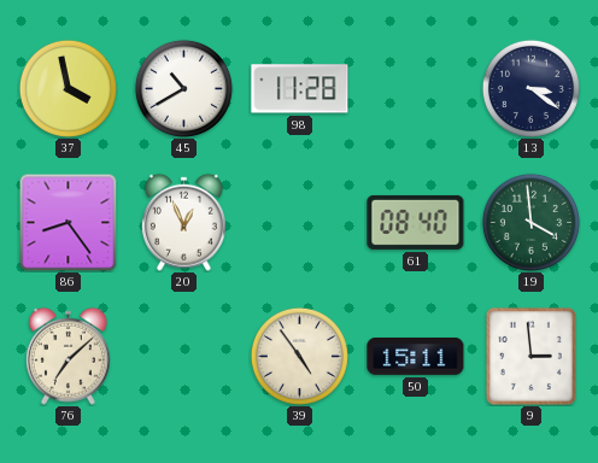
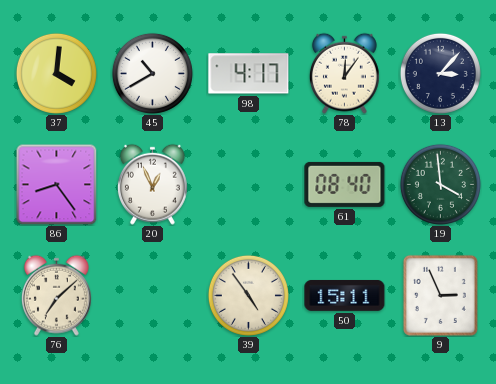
37: 3:58 -> 4:01
98: 11:28 -> 4:17
78: none -> 12:06
13: 3:21 -> 3:07
9: 2:59 -> 2:56
